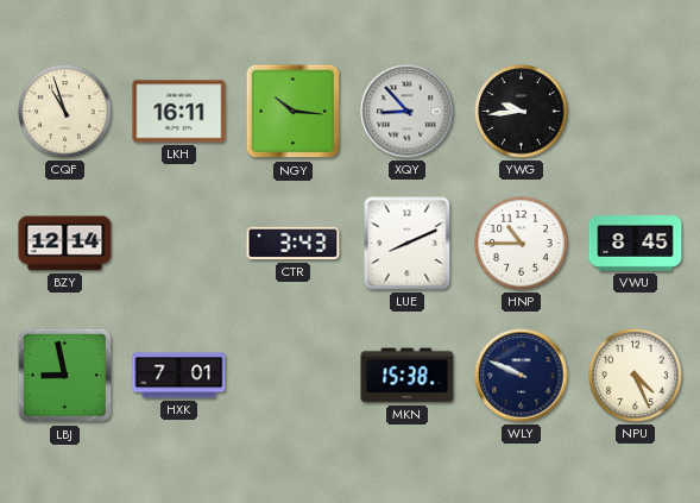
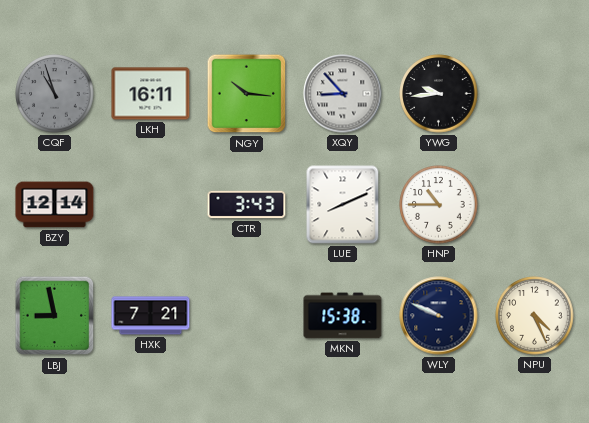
CQF dial: cream -> grey
VWU: 8:45 -> none
HXK: 7:01 -> 7:21
